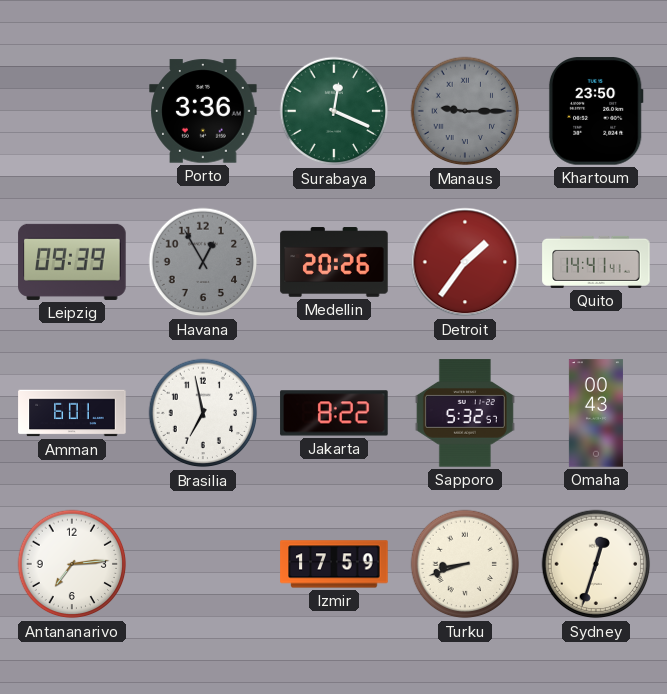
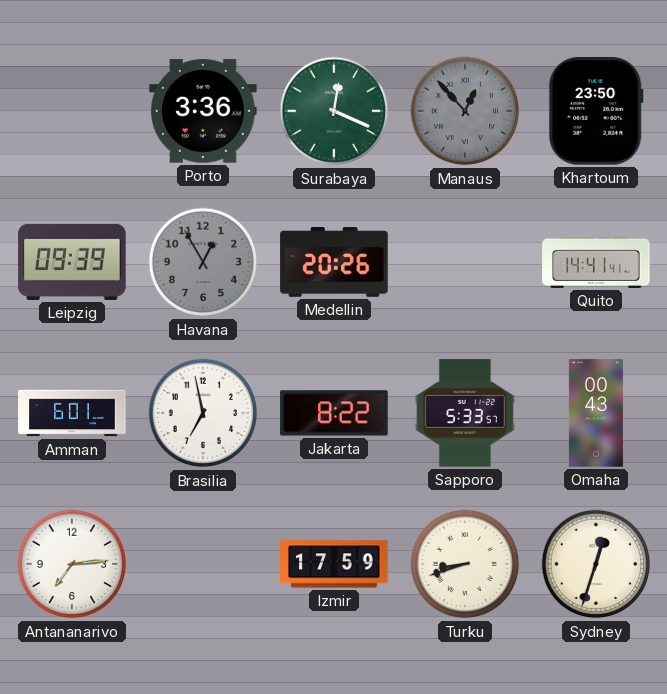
Manaus: 9:15 -> 12:53
Detroit: 1:36 -> none
Sapporo: 5:32 -> 5:33
